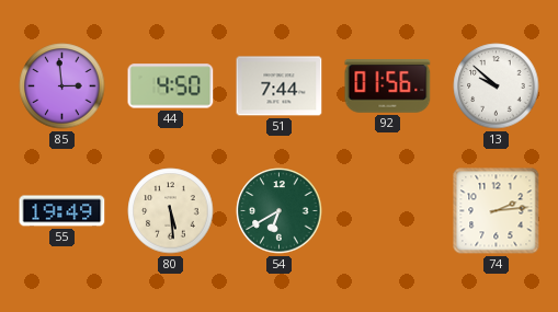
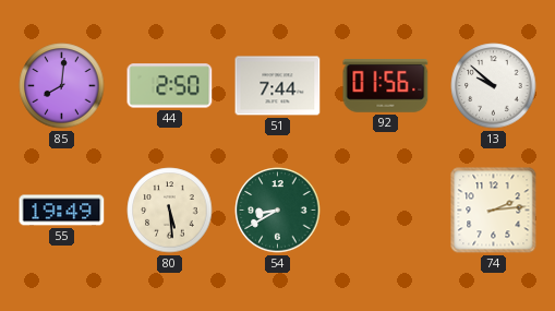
85: 2:59 -> 8:01
44: 4:50 -> 2:50
54: 6:40 -> 8:40
